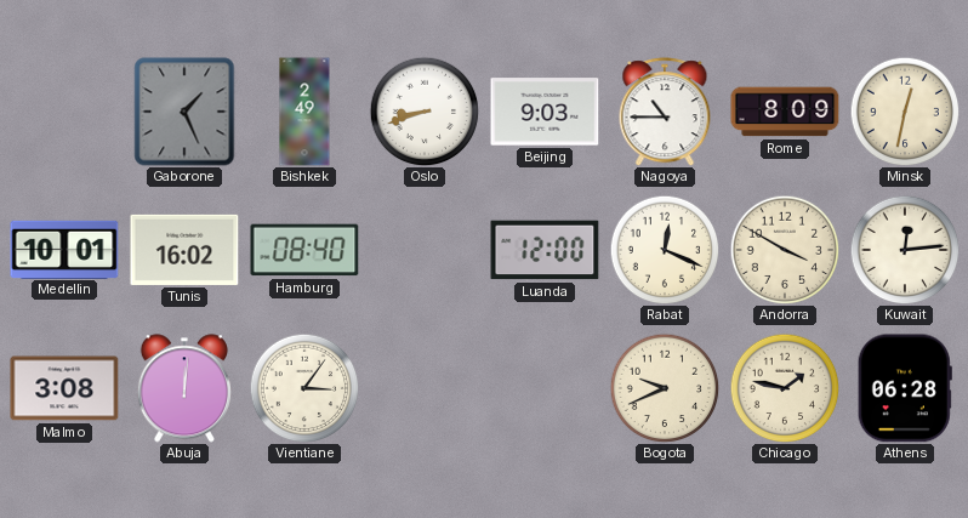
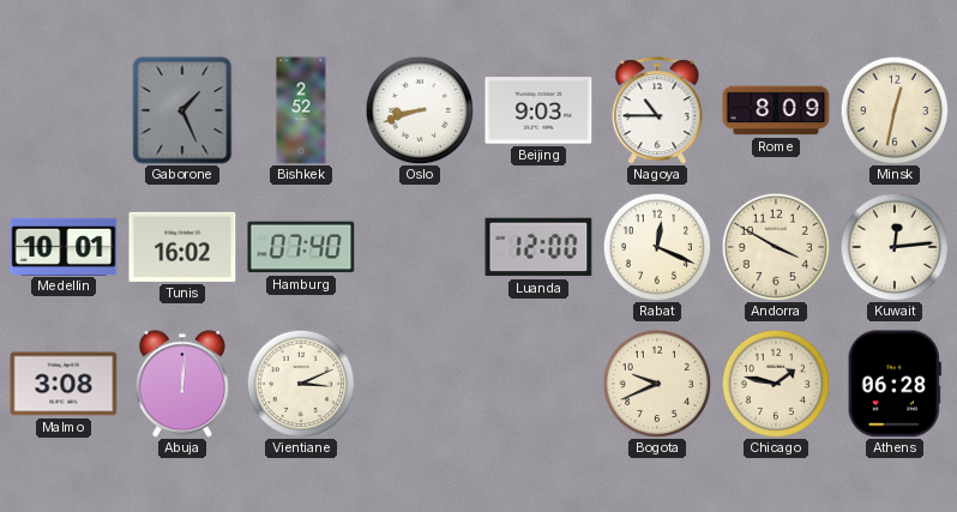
Bishkek: 2:49 -> 2:52
Hamburg: 08:40 -> 07:40
Vientiane: 3:06 -> 3:11
